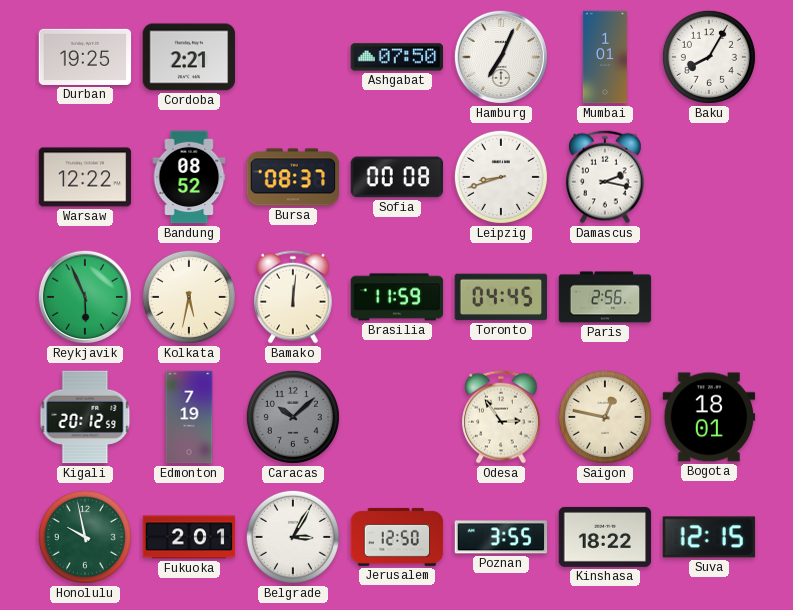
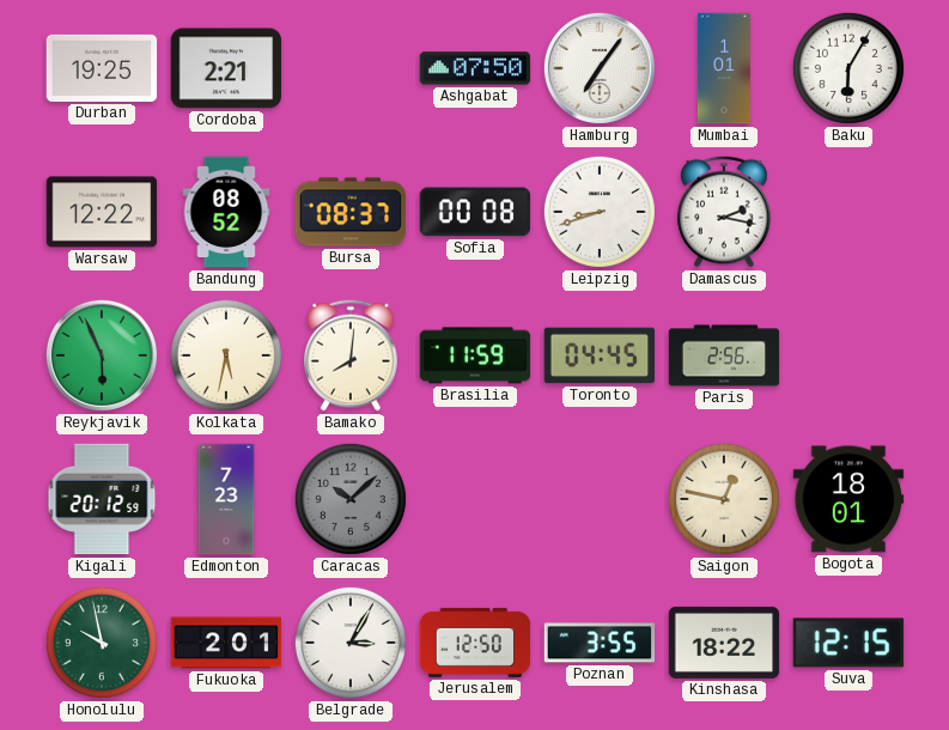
Hamburg: 7:04 -> 7:06
Baku: 8:05 -> 6:05
Bamako: 12:01 -> 8:01
Edmonton: 7:19 -> 7:23
Odesa: 2:54 -> none
